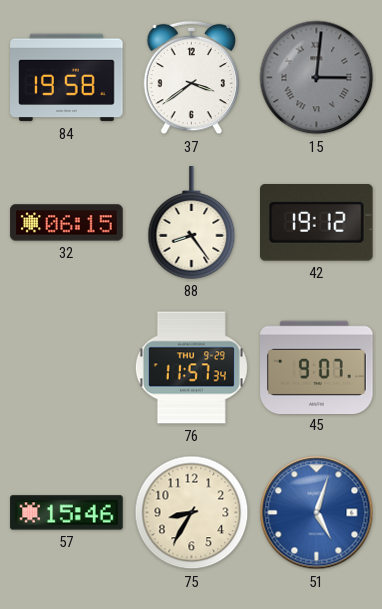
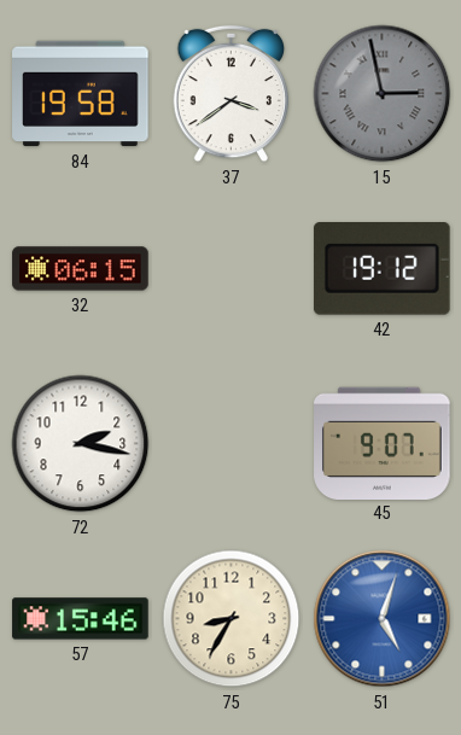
15: 3:01 -> 2:58
88: 8:24 -> none
72: none -> 2:17
76: 11:57 -> none
